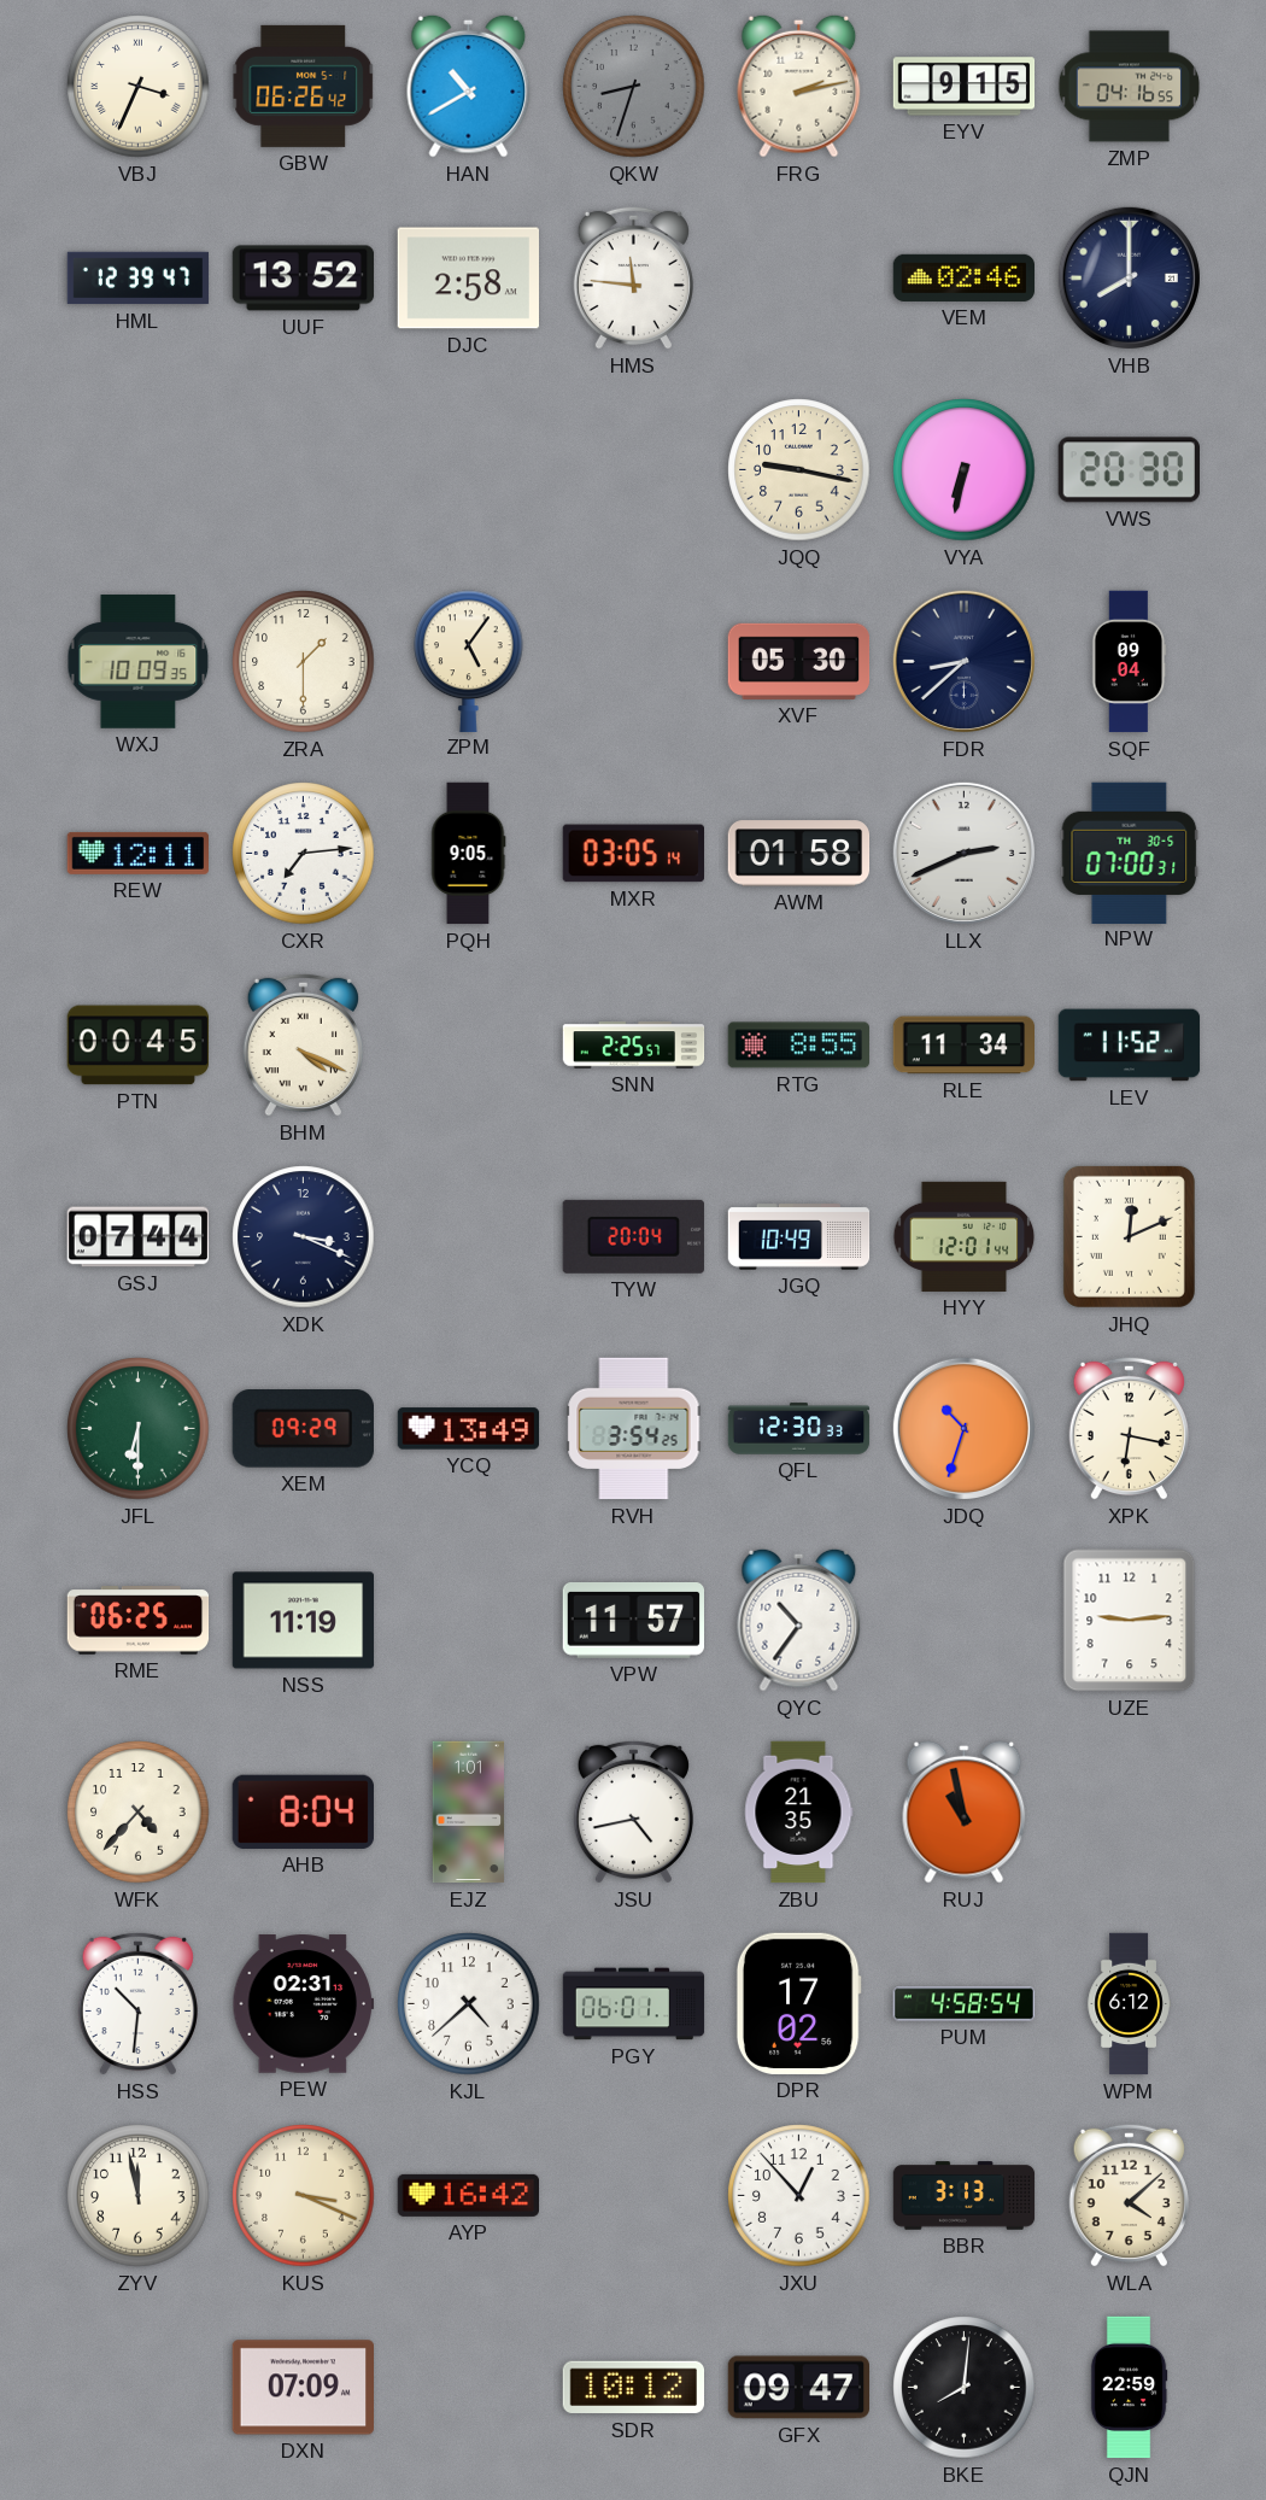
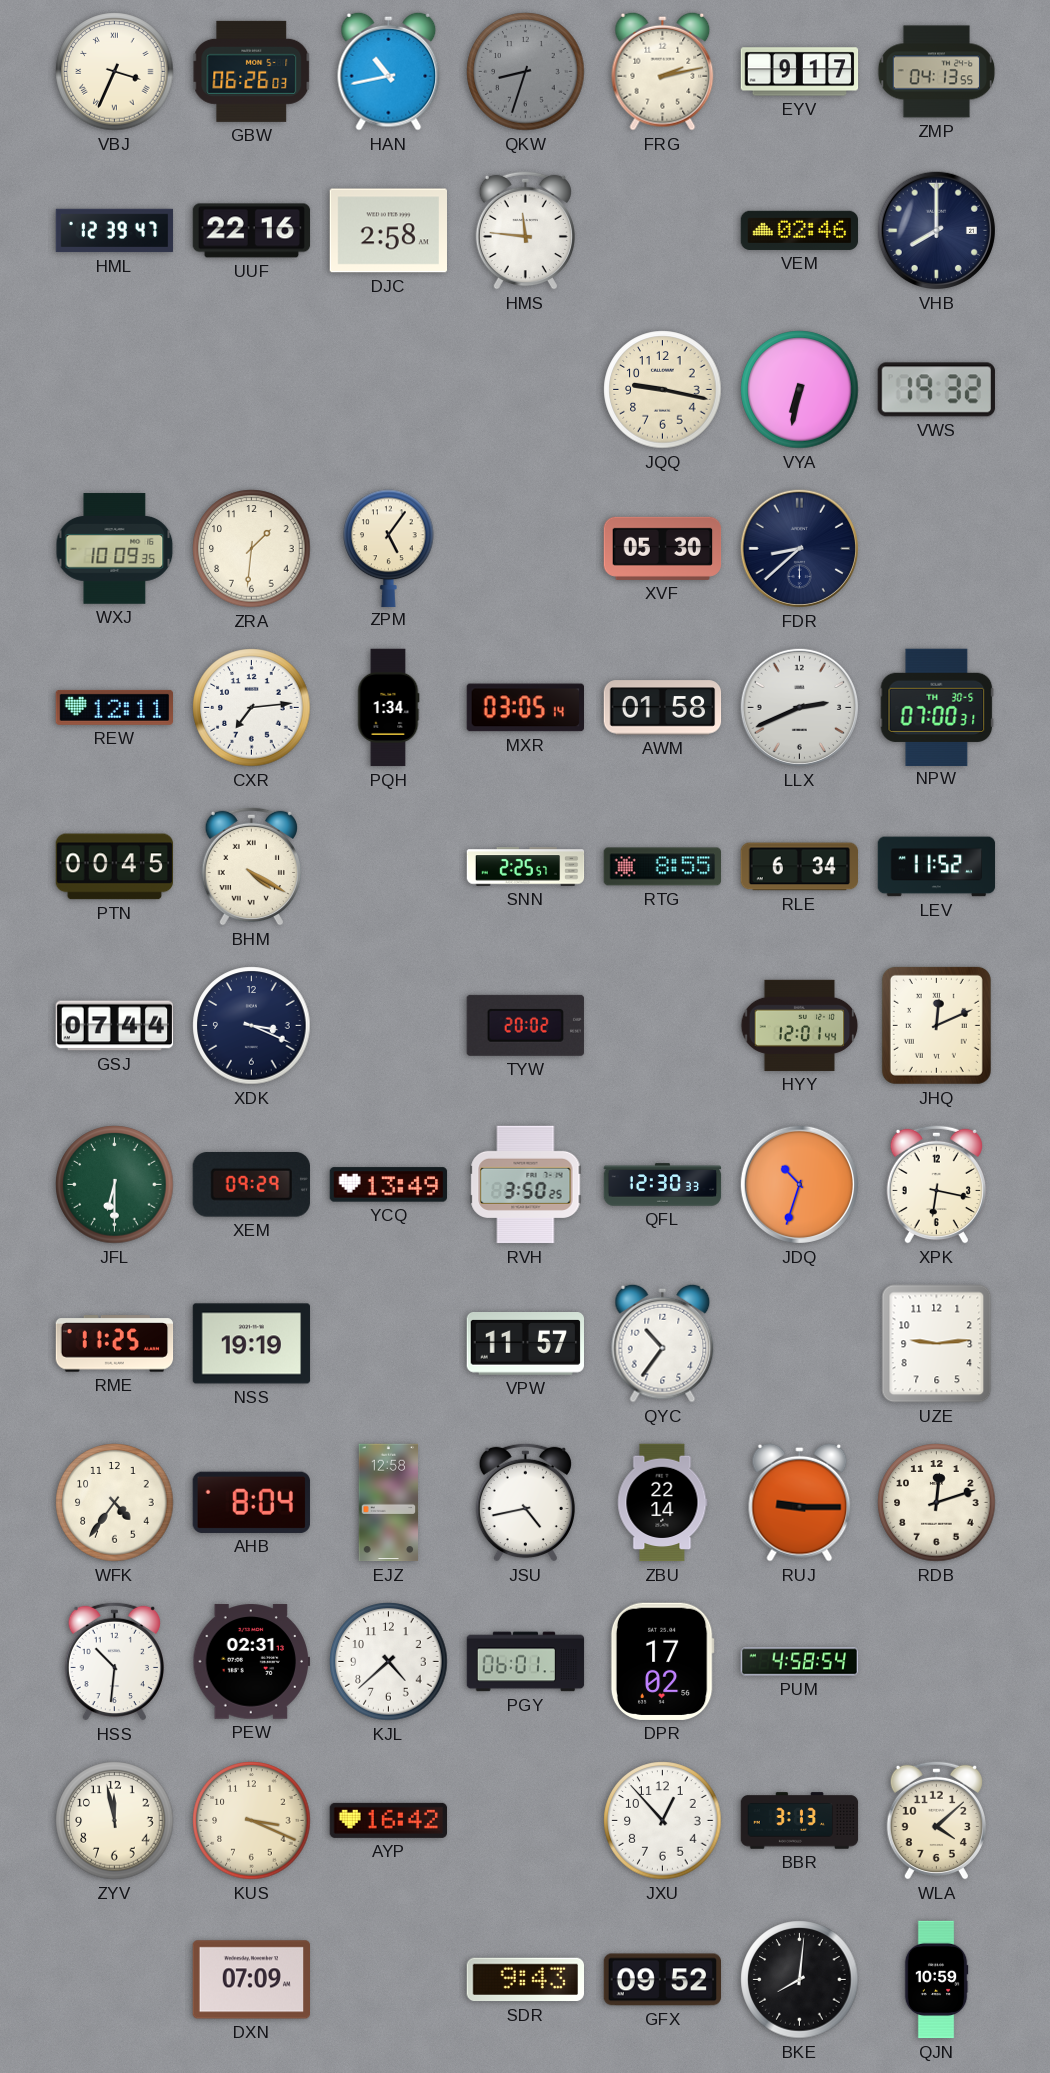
GBW: 06:26:42 -> 06:26:03
HAN: 10:40 -> 10:43
EYV: 9:15 -> 9:17
ZMP: 04:16 -> 04:13
UUF: 13:52 -> 22:16
VWS: 20:30 -> 19:32
ZRA: 1:30 -> 1:31
SQF: 09:04 -> none
PQH: 9:05 -> 1:34
BHM: 4:19 -> 4:20
RLE: 11:34 -> 6:34
TYW: 20:04 -> 20:02
JGQ: 10:49 -> none
RVH: 3:54 -> 3:50
RME: 06:25 -> 11:25
NSS: 11:19 -> 19:19
WFK: 4:37 -> 4:36
EJZ: 1:01 -> 12:58
ZBU: 21:35 -> 22:14
RUJ: 10:58 -> 9:15
RDB: none -> 12:12
WPM: 6:12 -> none
SDR: 10:12 -> 9:43
GFX: 09:47 -> 09:52
QJN: 22:59 -> 10:59
